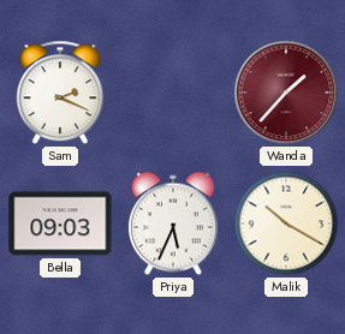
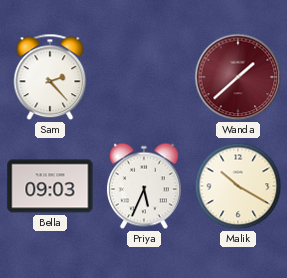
Sam: 2:19 -> 2:23
Wanda: 1:37 -> 1:38
